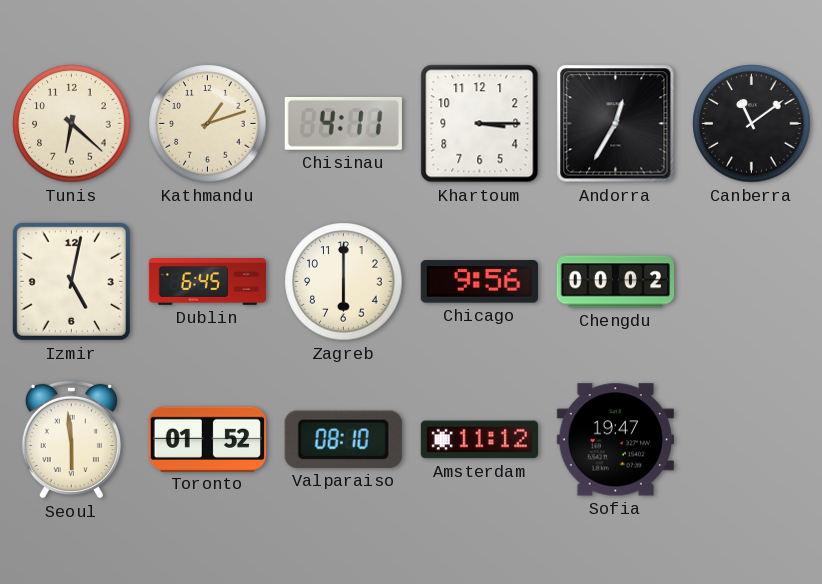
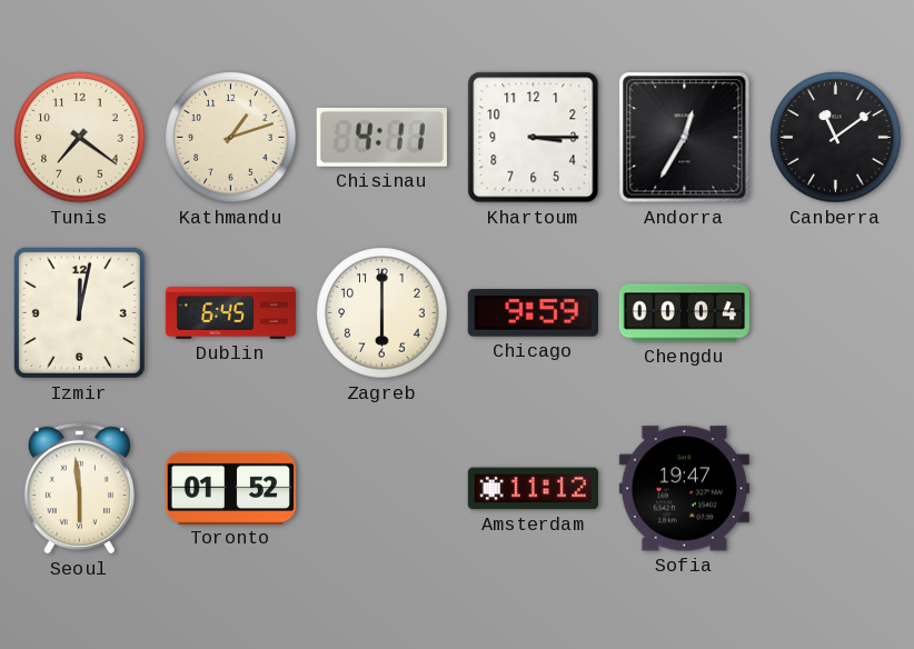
Tunis: 6:22 -> 7:21
Izmir: 5:02 -> 12:02
Chicago: 9:56 -> 9:59
Chengdu: 00:02 -> 00:04
Valparaiso: 08:10 -> none
